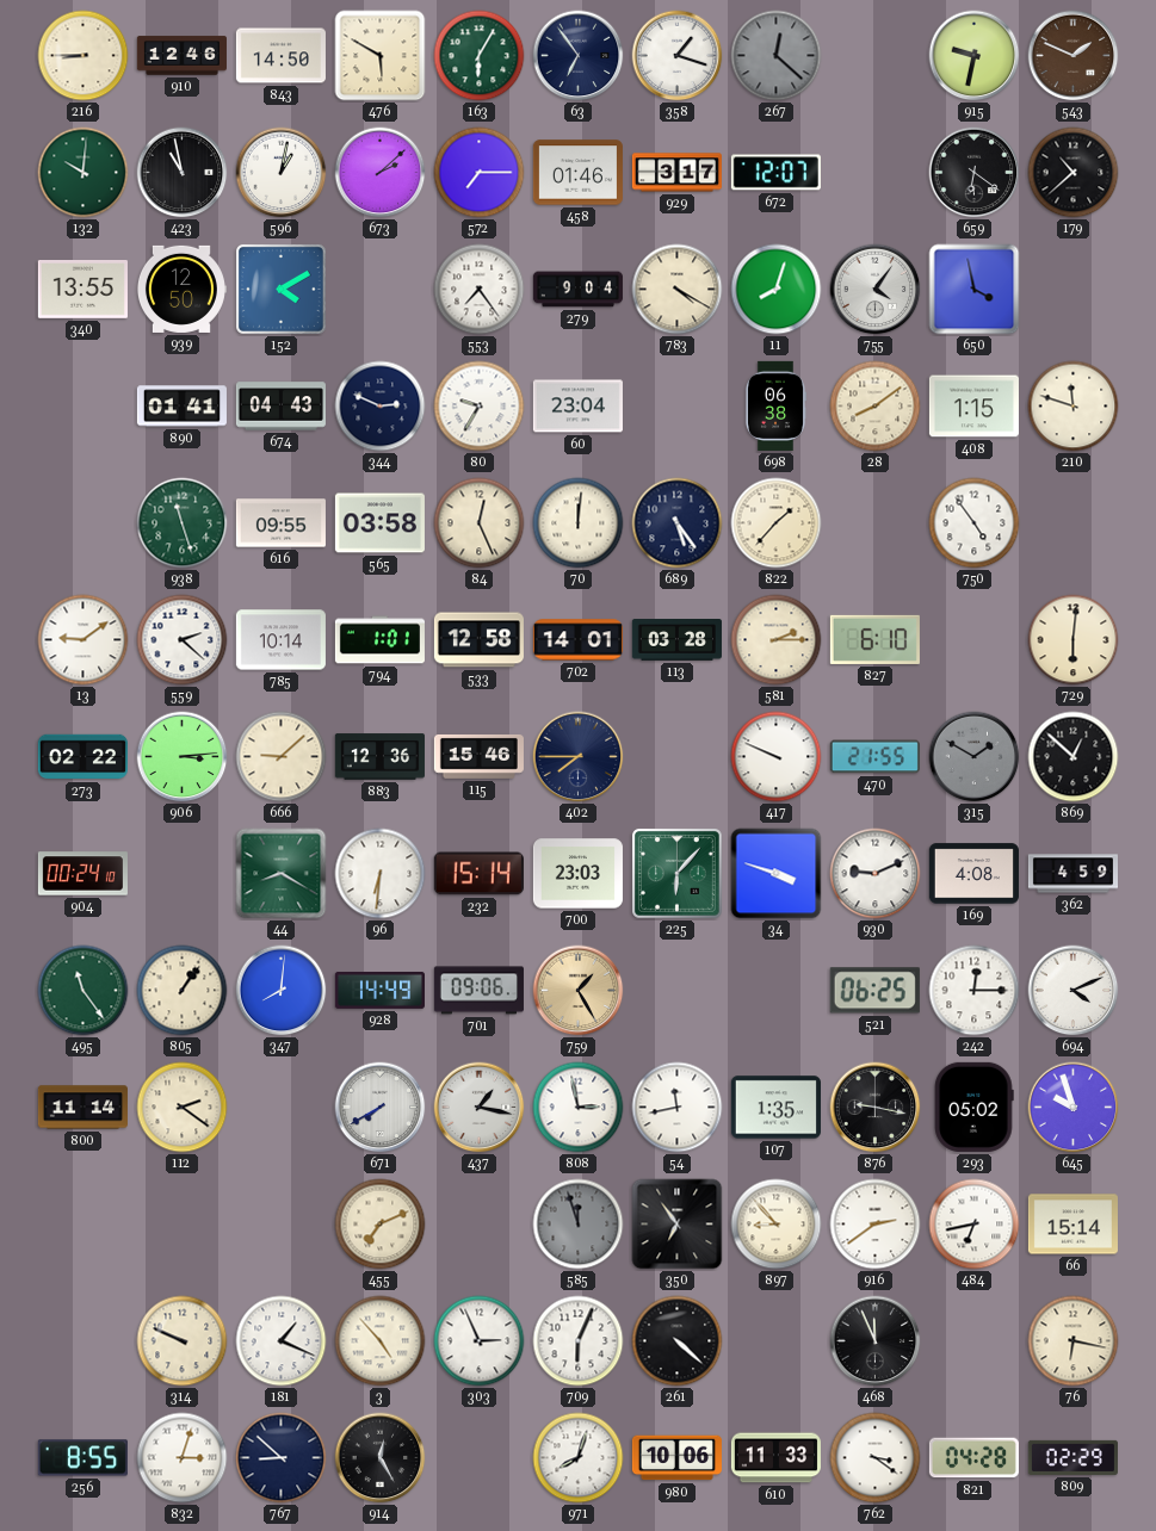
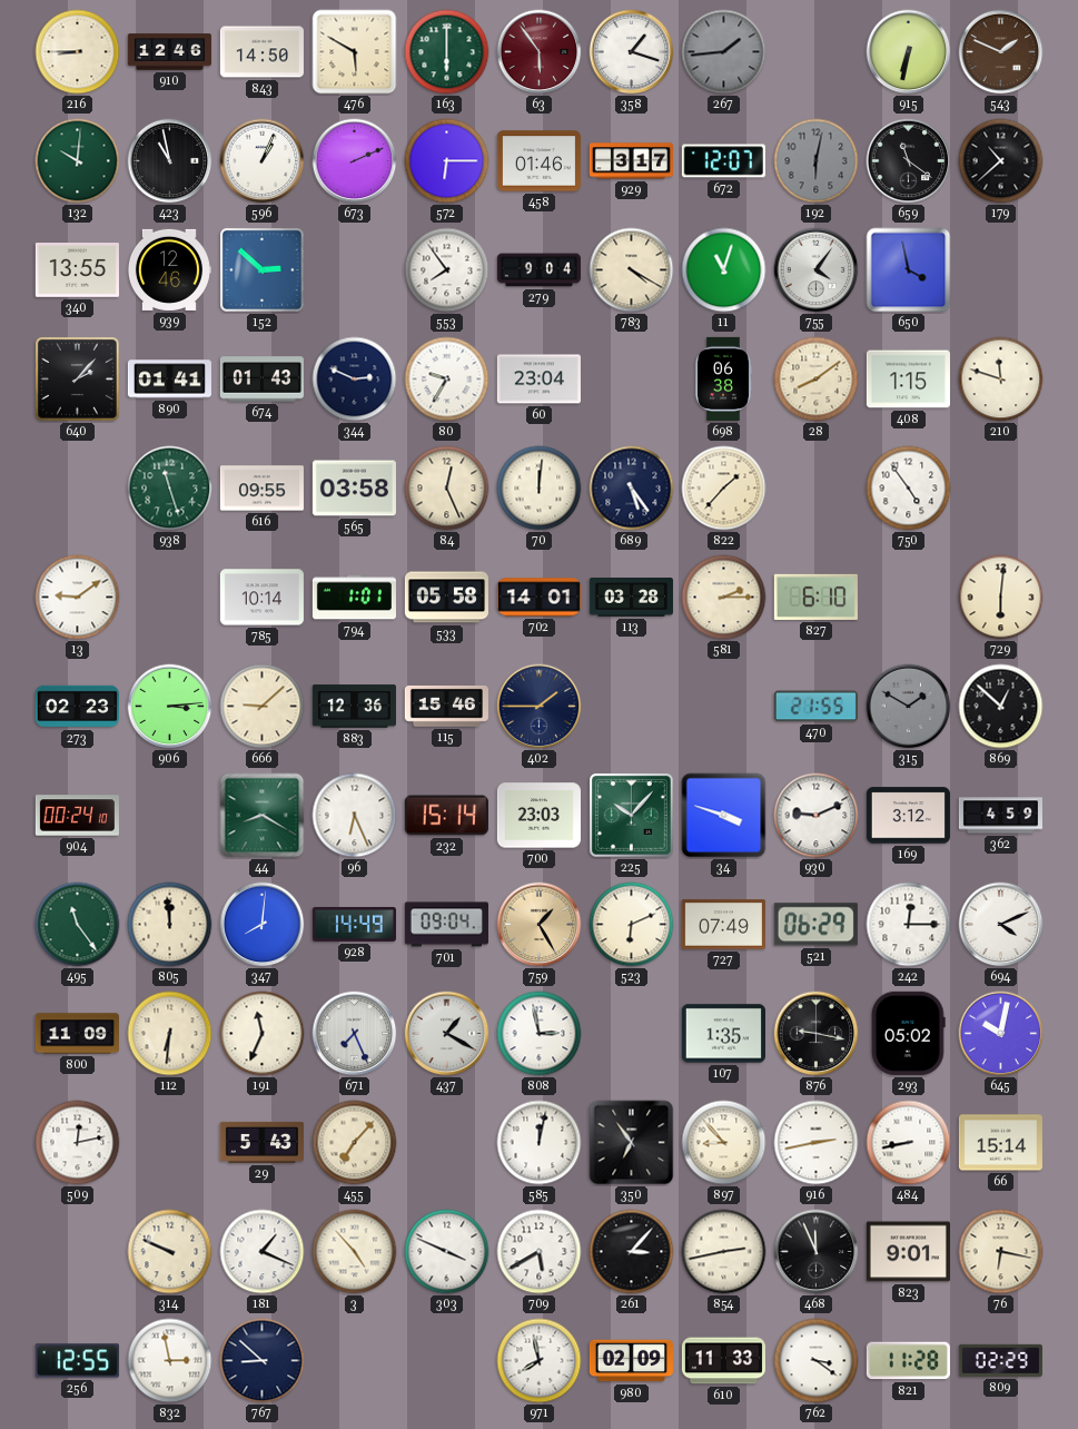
163: 6:05 -> 6:00
63: 6:54 -> 5:54
63 dial: navy -> burgundy
267: 12:22 -> 1:44
915: 9:32 -> 6:32
596: 1:02 -> 1:04
673: 2:08 -> 2:11
572: 7:15 -> 6:15
192: none -> 6:02
659: 6:21 -> 11:21
939: 12:50 -> 12:46
152: 4:10 -> 2:52
553: 7:24 -> 7:54
11: 8:03 -> 11:03
640: none -> 2:07
674: 04:43 -> 01:43
559: 2:22 -> none
533: 12:58 -> 05:58
273: 02:22 -> 02:23
402: 7:45 -> 1:45
417: 9:49 -> none
96: 6:31 -> 6:26
225: 6:07 -> 10:07
169: 4:08 -> 3:12
805: 1:06 -> 11:59
701: 09:06 -> 09:04
523: none -> 6:11
727: none -> 07:49
521: 06:25 -> 06:29
800: 11:14 -> 11:09
112: 2:21 -> 6:31
191: none -> 11:34
671: 7:40 -> 7:26
437: 1:17 -> 1:20
54: 11:43 -> none
645: 9:57 -> 10:02
509: none -> 12:13
29: none -> 5:43
455: 7:11 -> 7:07
585: 11:57 -> 12:02
585 dial: grey -> white
916: 2:39 -> 2:43
484: 6:43 -> 8:43
303: 2:56 -> 3:49
709: 6:04 -> 5:40
261: 4:22 -> 3:07
854: none -> 2:43
823: none -> 9:01
256: 8:55 -> 12:55
832: 3:03 -> 2:58
914: 12:25 -> none
971: 8:03 -> 7:58
980: 10:06 -> 02:09
821: 04:28 -> 11:28
